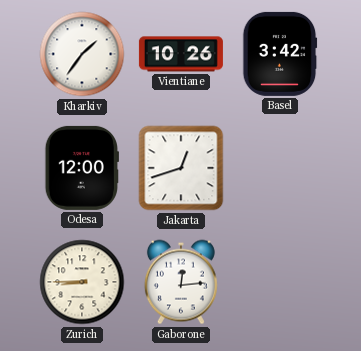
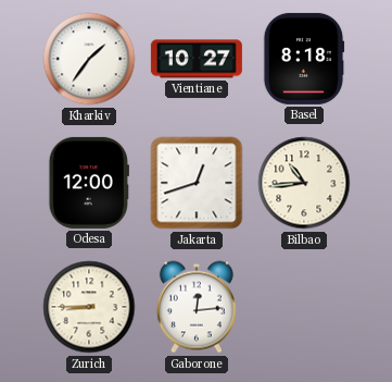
Vientiane: 10:26 -> 10:27
Basel: 3:42 -> 8:18
Bilbao: none -> 10:44
